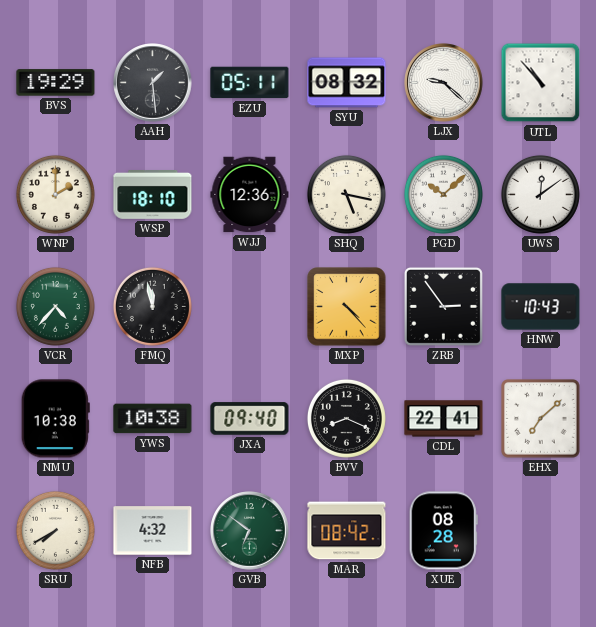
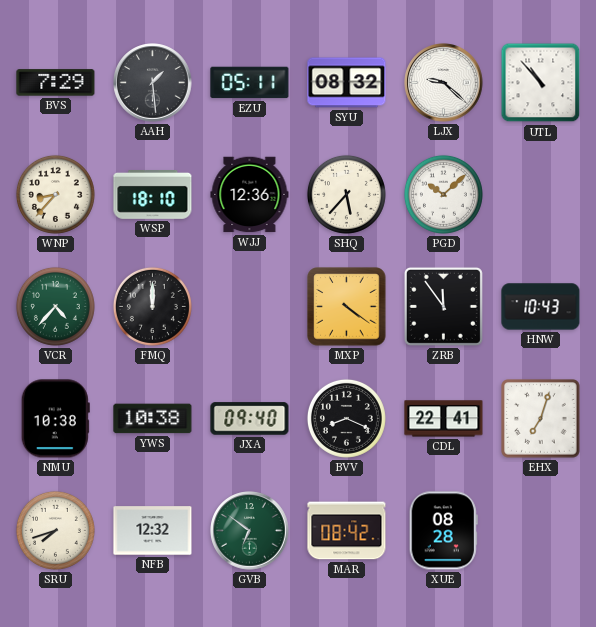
BVS: 19:29 -> 7:29
WNP: 2:00 -> 8:37
SHQ: 5:17 -> 5:37
UWS: 12:09 -> none
FMQ: 11:58 -> 12:00
MXP: 4:23 -> 4:21
ZRB: 2:54 -> 11:54
EHX: 7:08 -> 7:03
SRU: 7:40 -> 7:42
NFB: 4:32 -> 12:32
